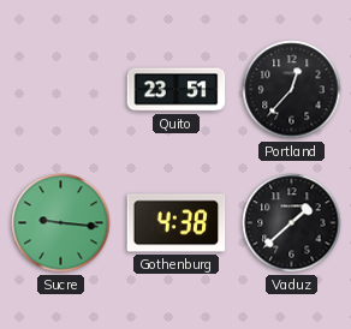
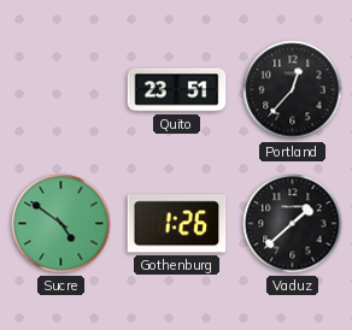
Sucre: 9:16 -> 4:51
Gothenburg: 4:38 -> 1:26
